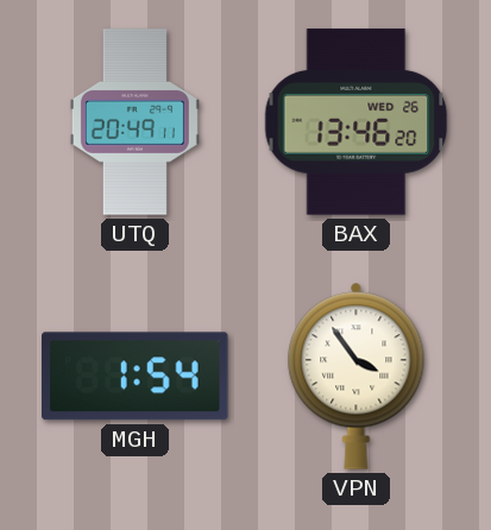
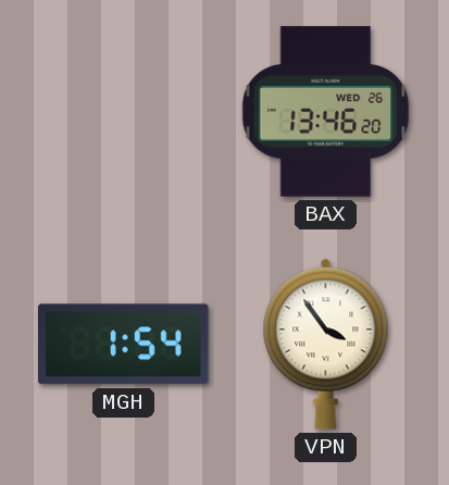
UTQ: 20:49 -> none
